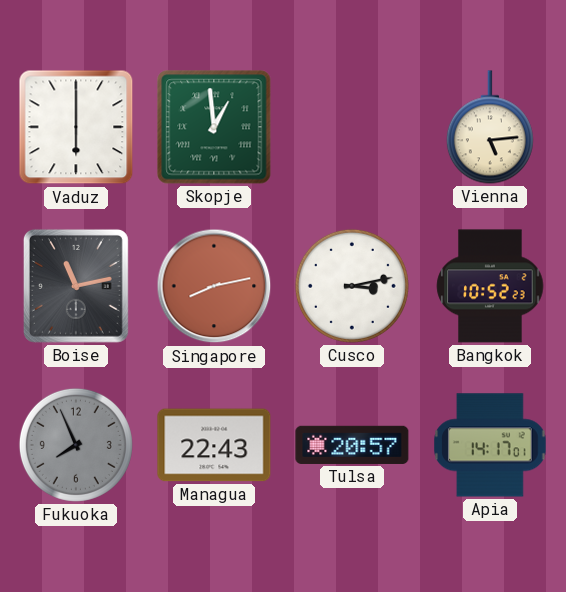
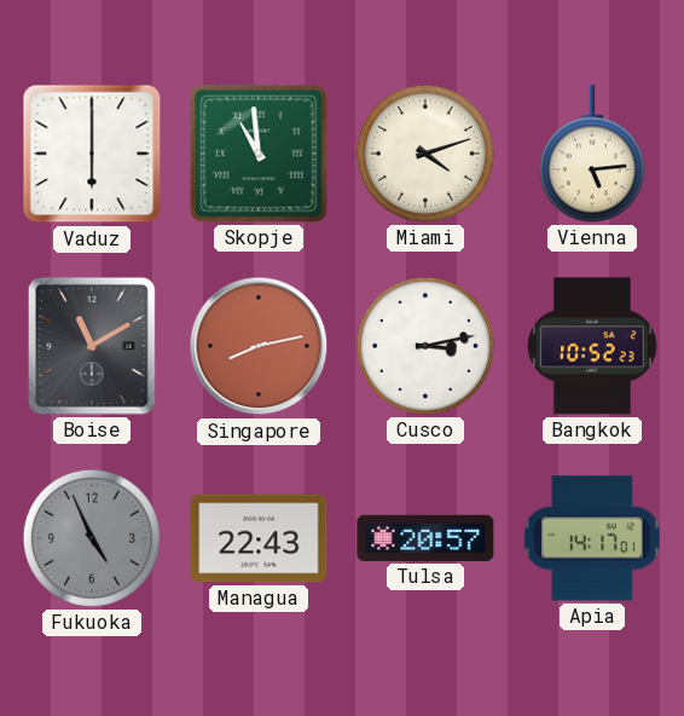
Skopje: 12:59 -> 10:59
Miami: none -> 4:12
Boise: 11:13 -> 11:10
Fukuoka: 7:56 -> 4:56
